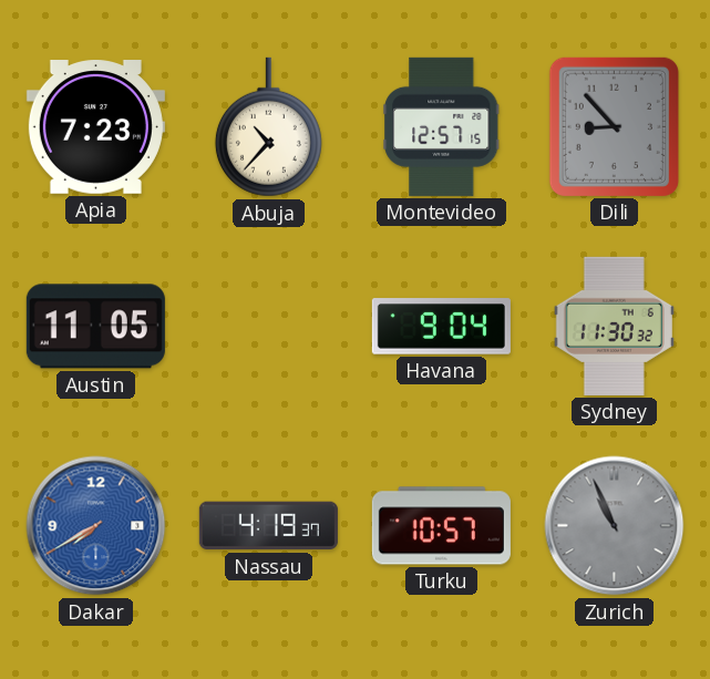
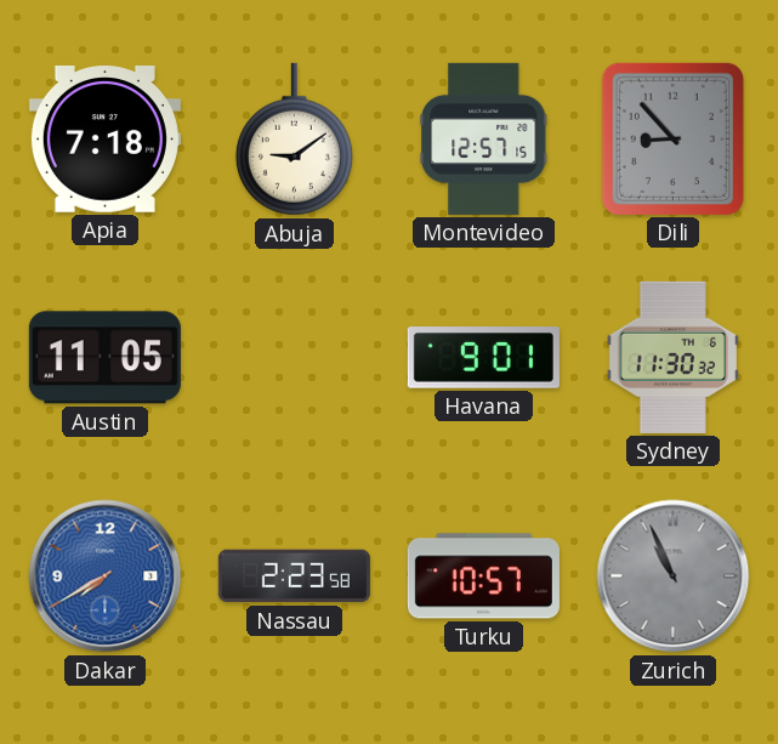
Apia: 7:23 -> 7:18
Abuja: 10:37 -> 9:09
Havana: 9:04 -> 9:01
Nassau: 4:19 -> 2:23
